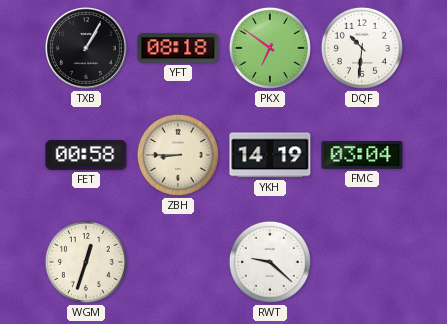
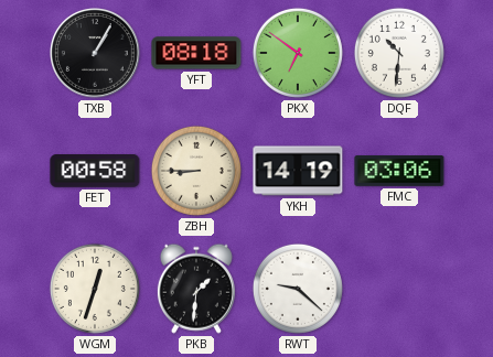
FMC: 03:04 -> 03:06
PKB: none -> 1:31
